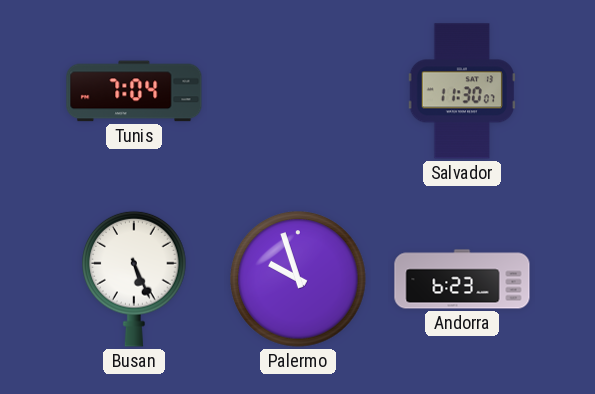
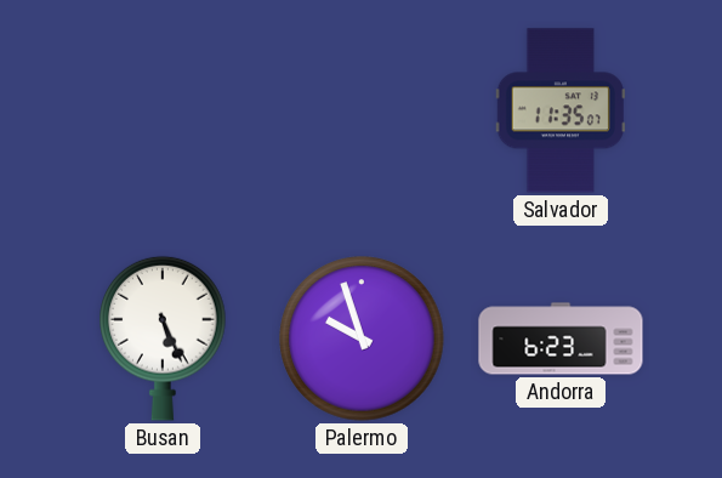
Tunis: 7:04 -> none
Salvador: 11:30 -> 11:35
